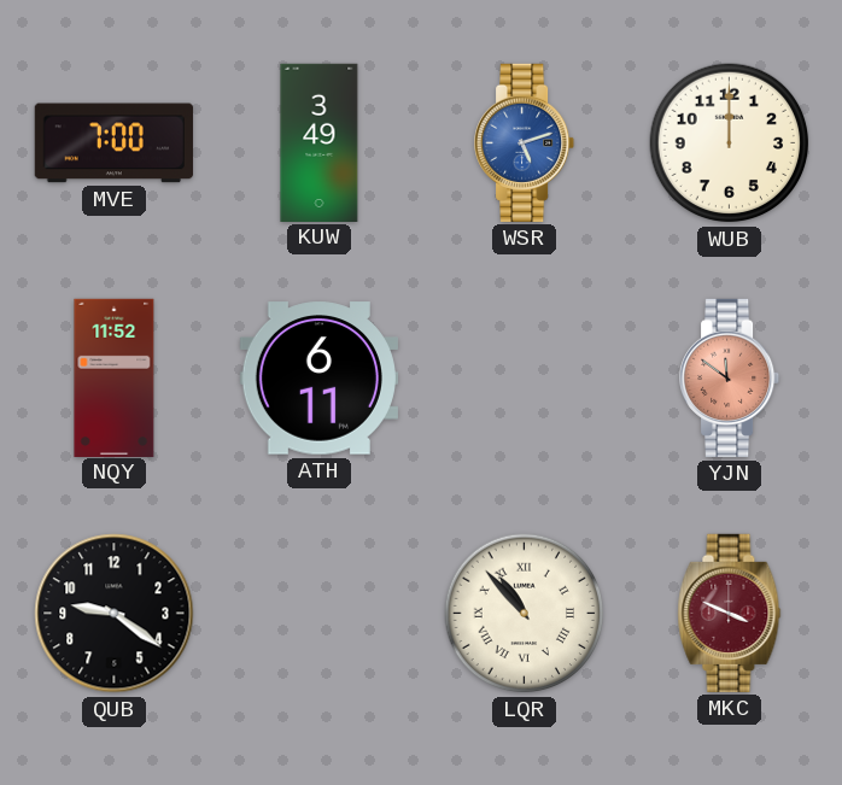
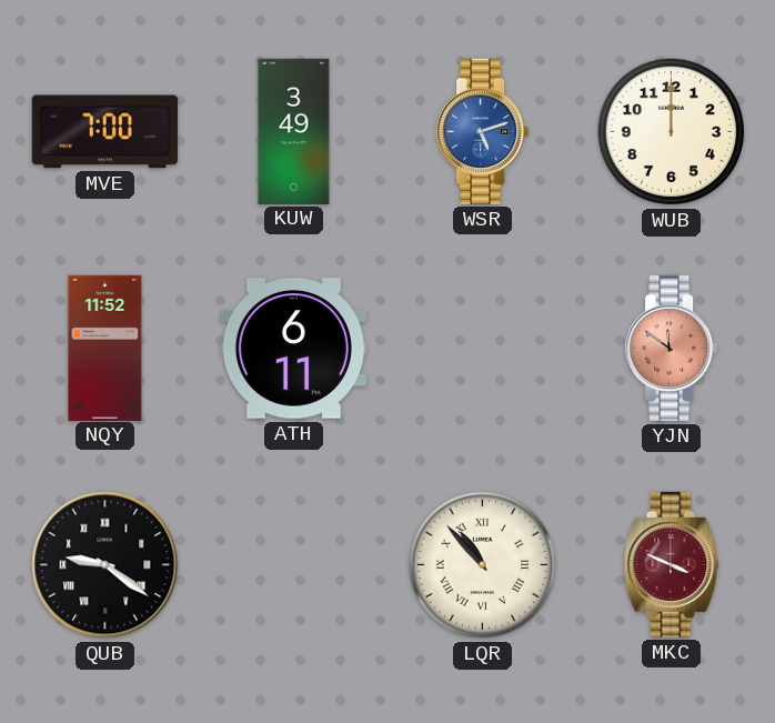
QUB numerals: Arabic -> Roman
